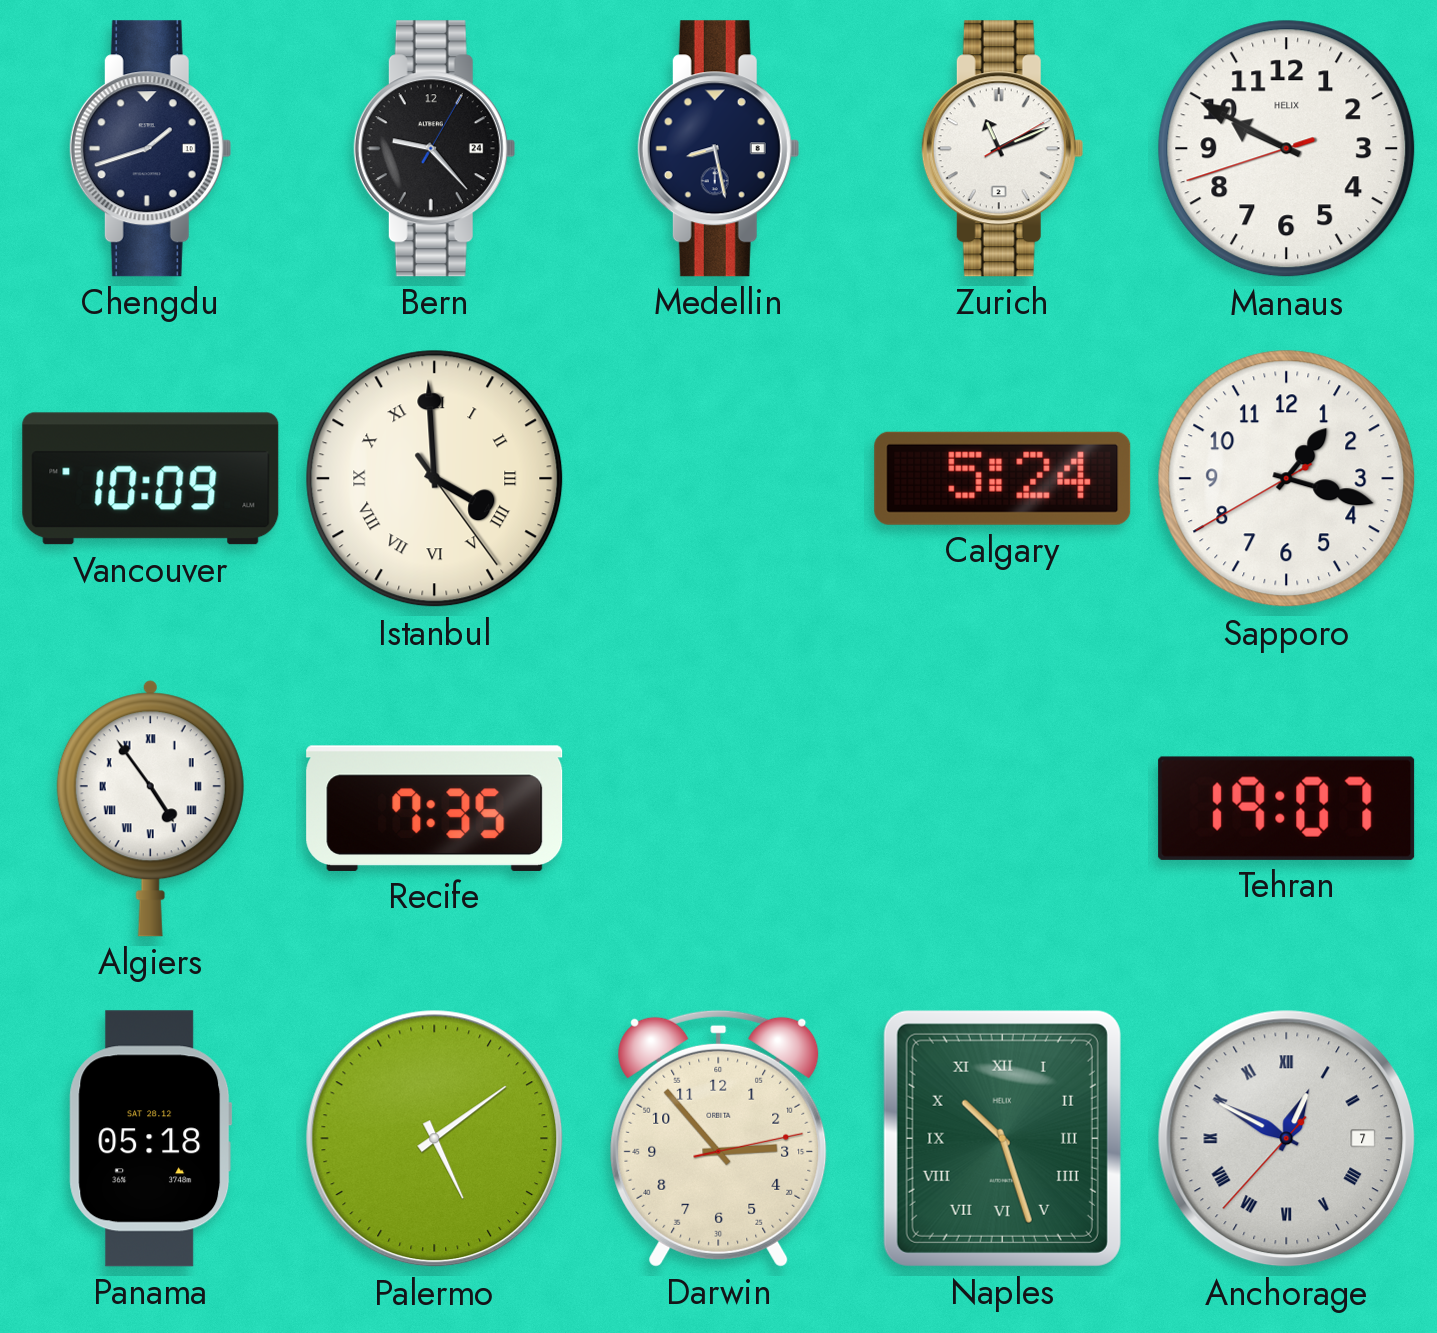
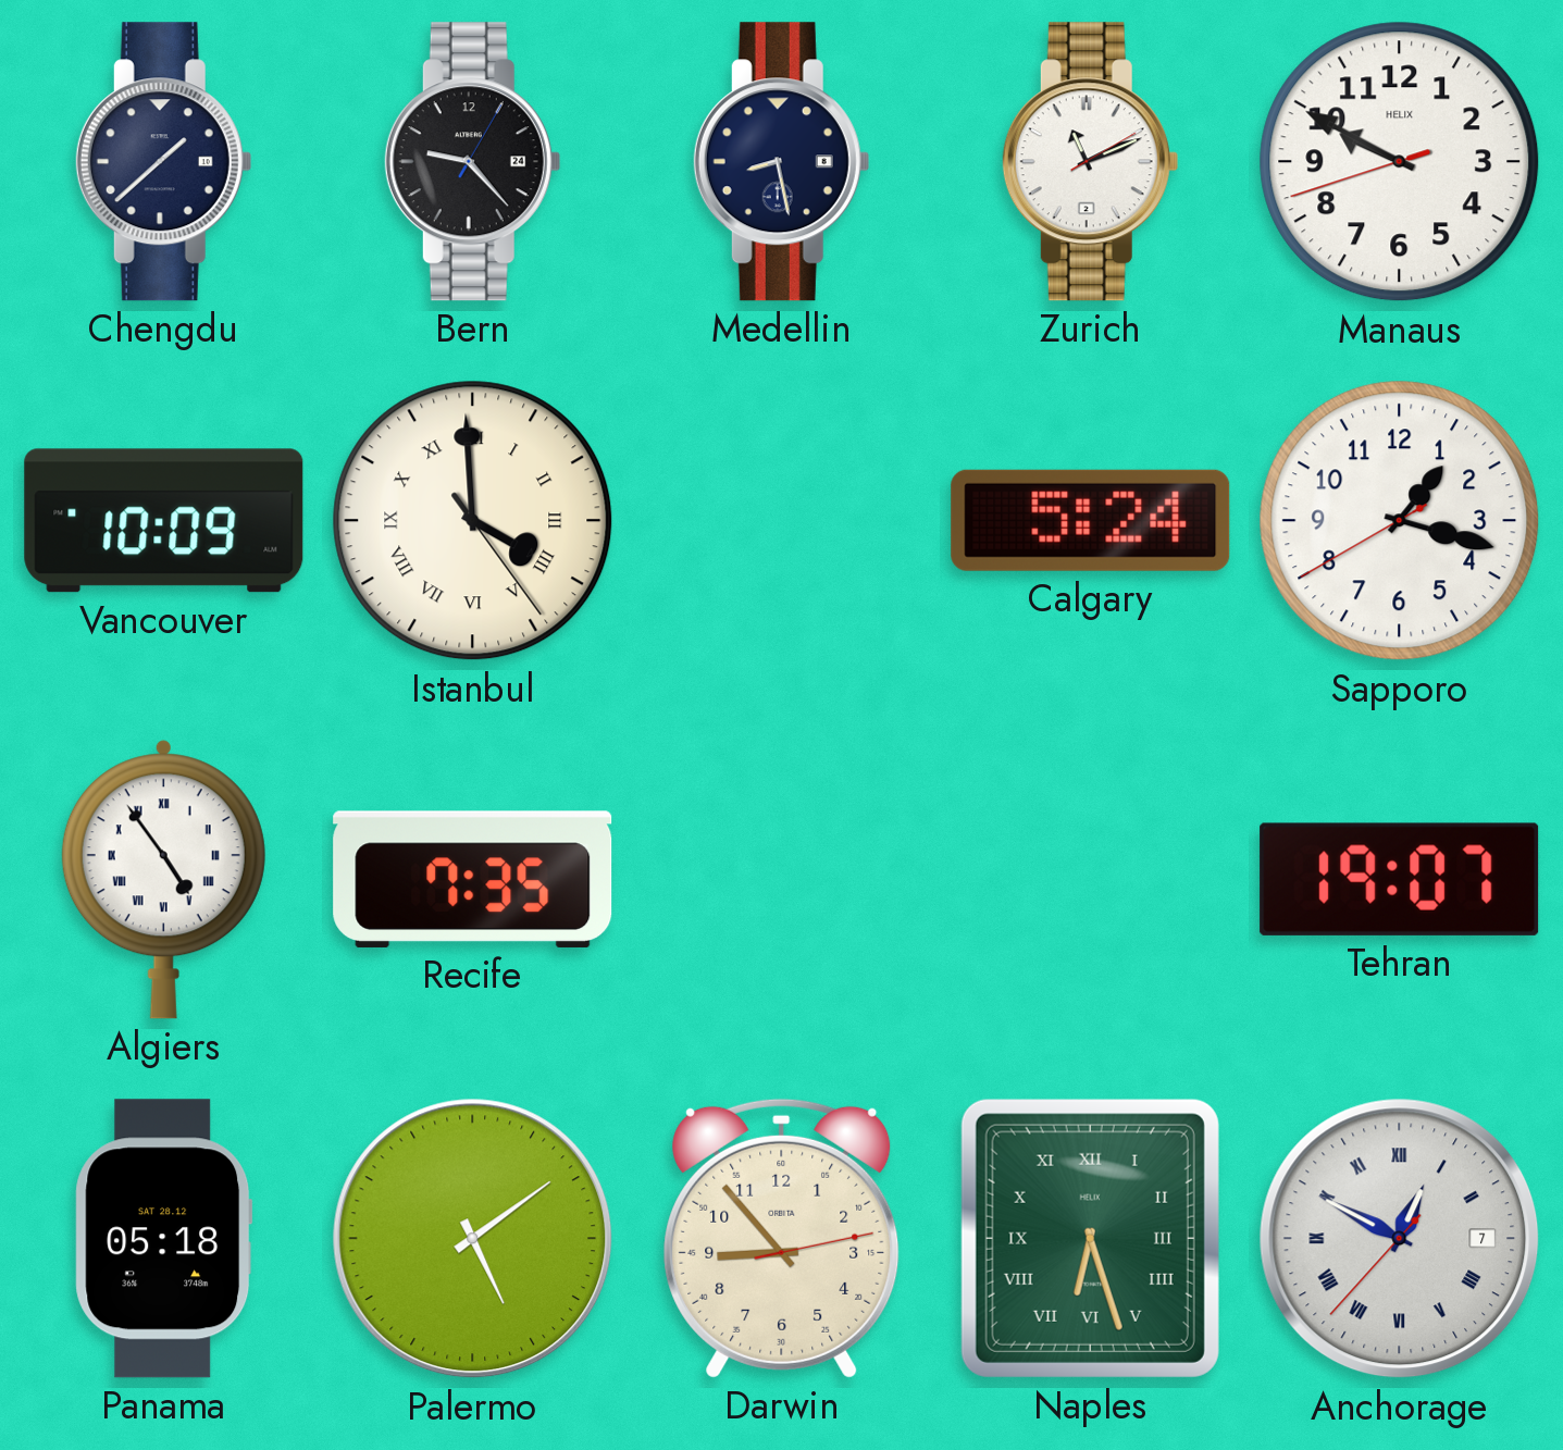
Chengdu: 1:42 -> 1:38
Darwin: 2:53 -> 8:53
Naples: 10:27 -> 6:27
